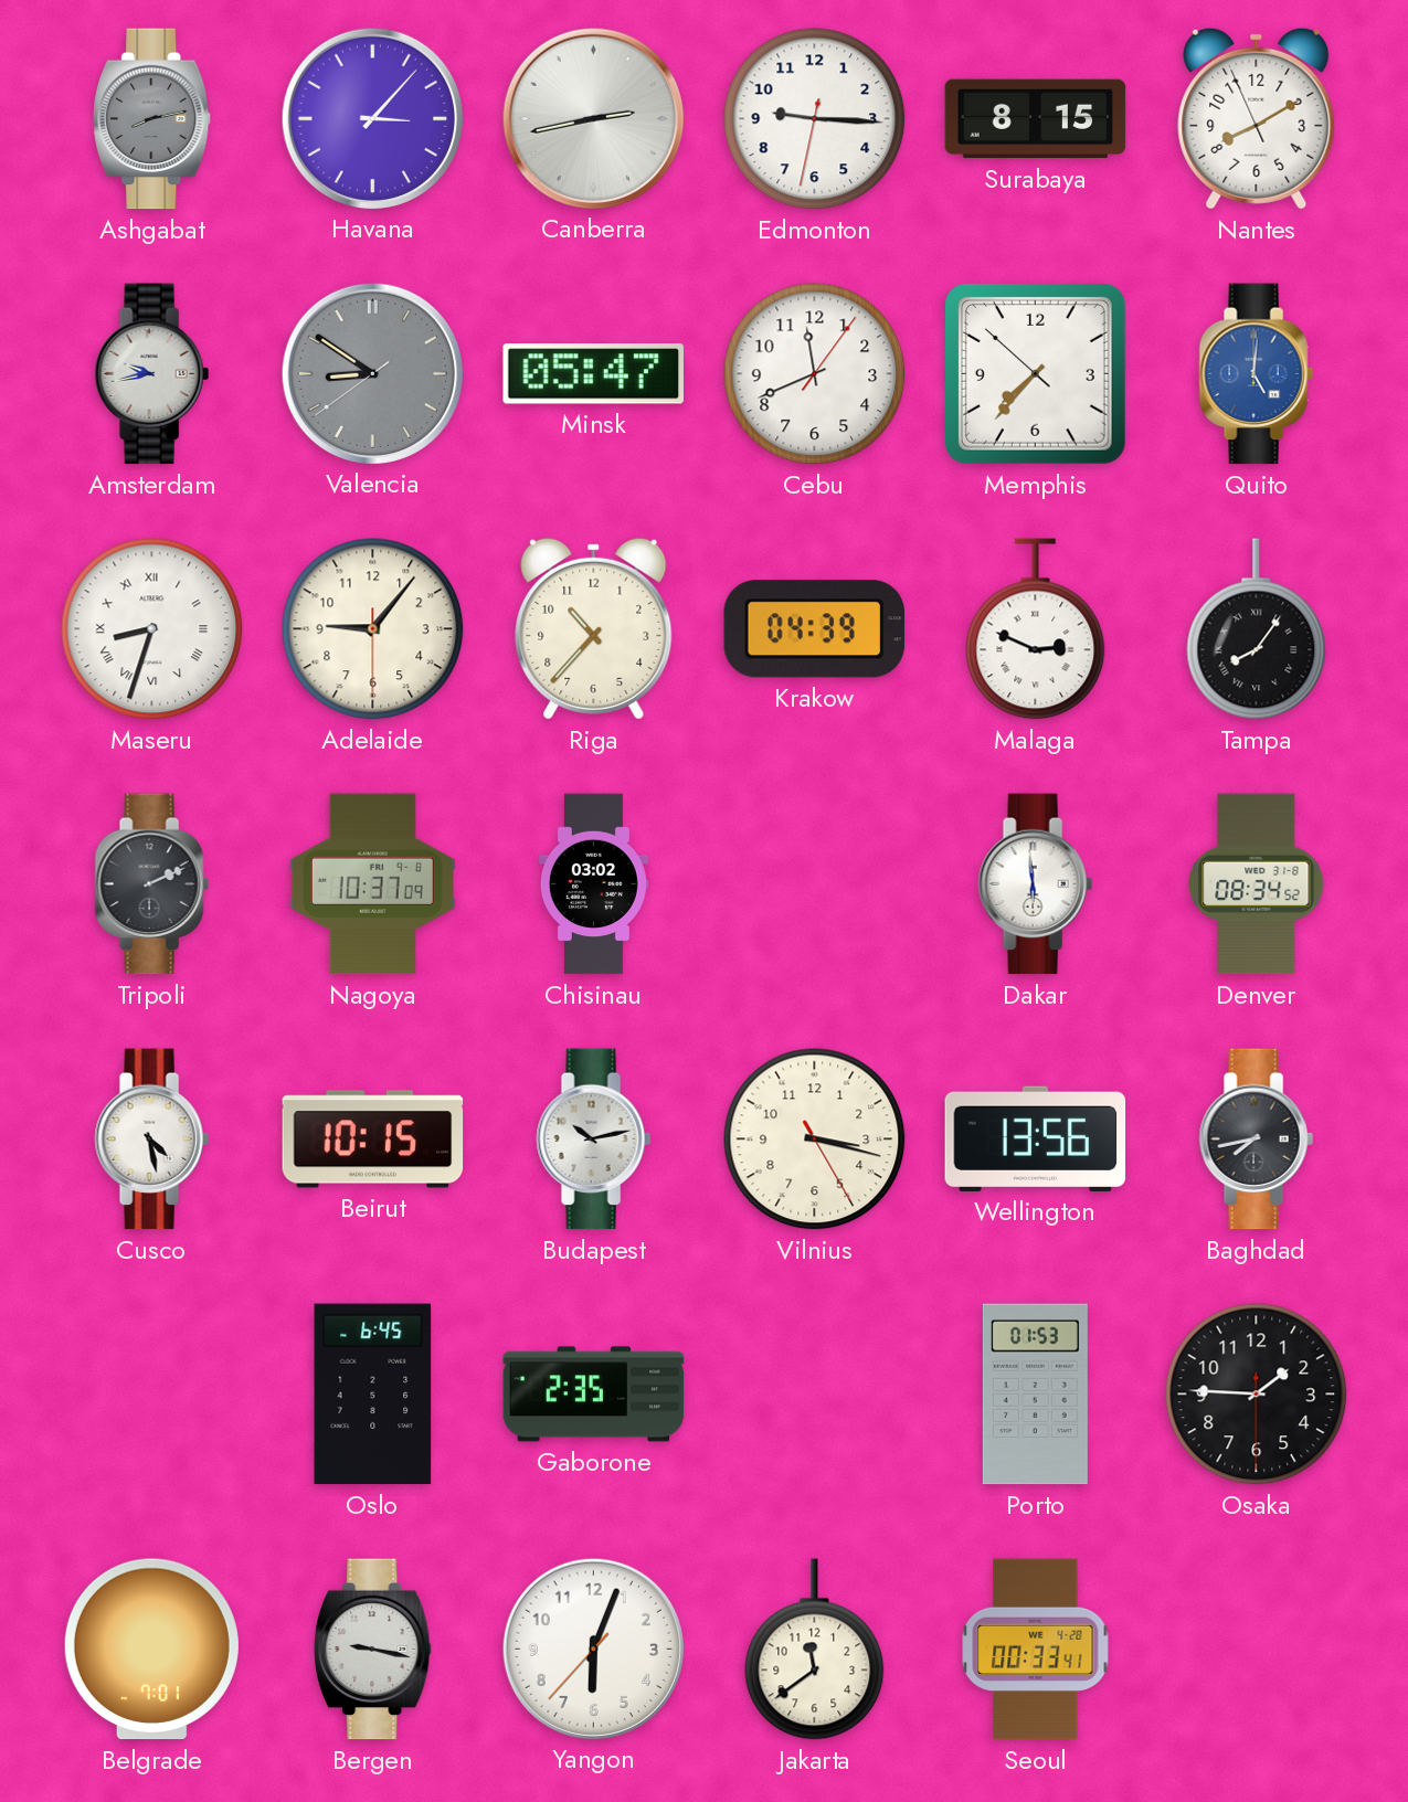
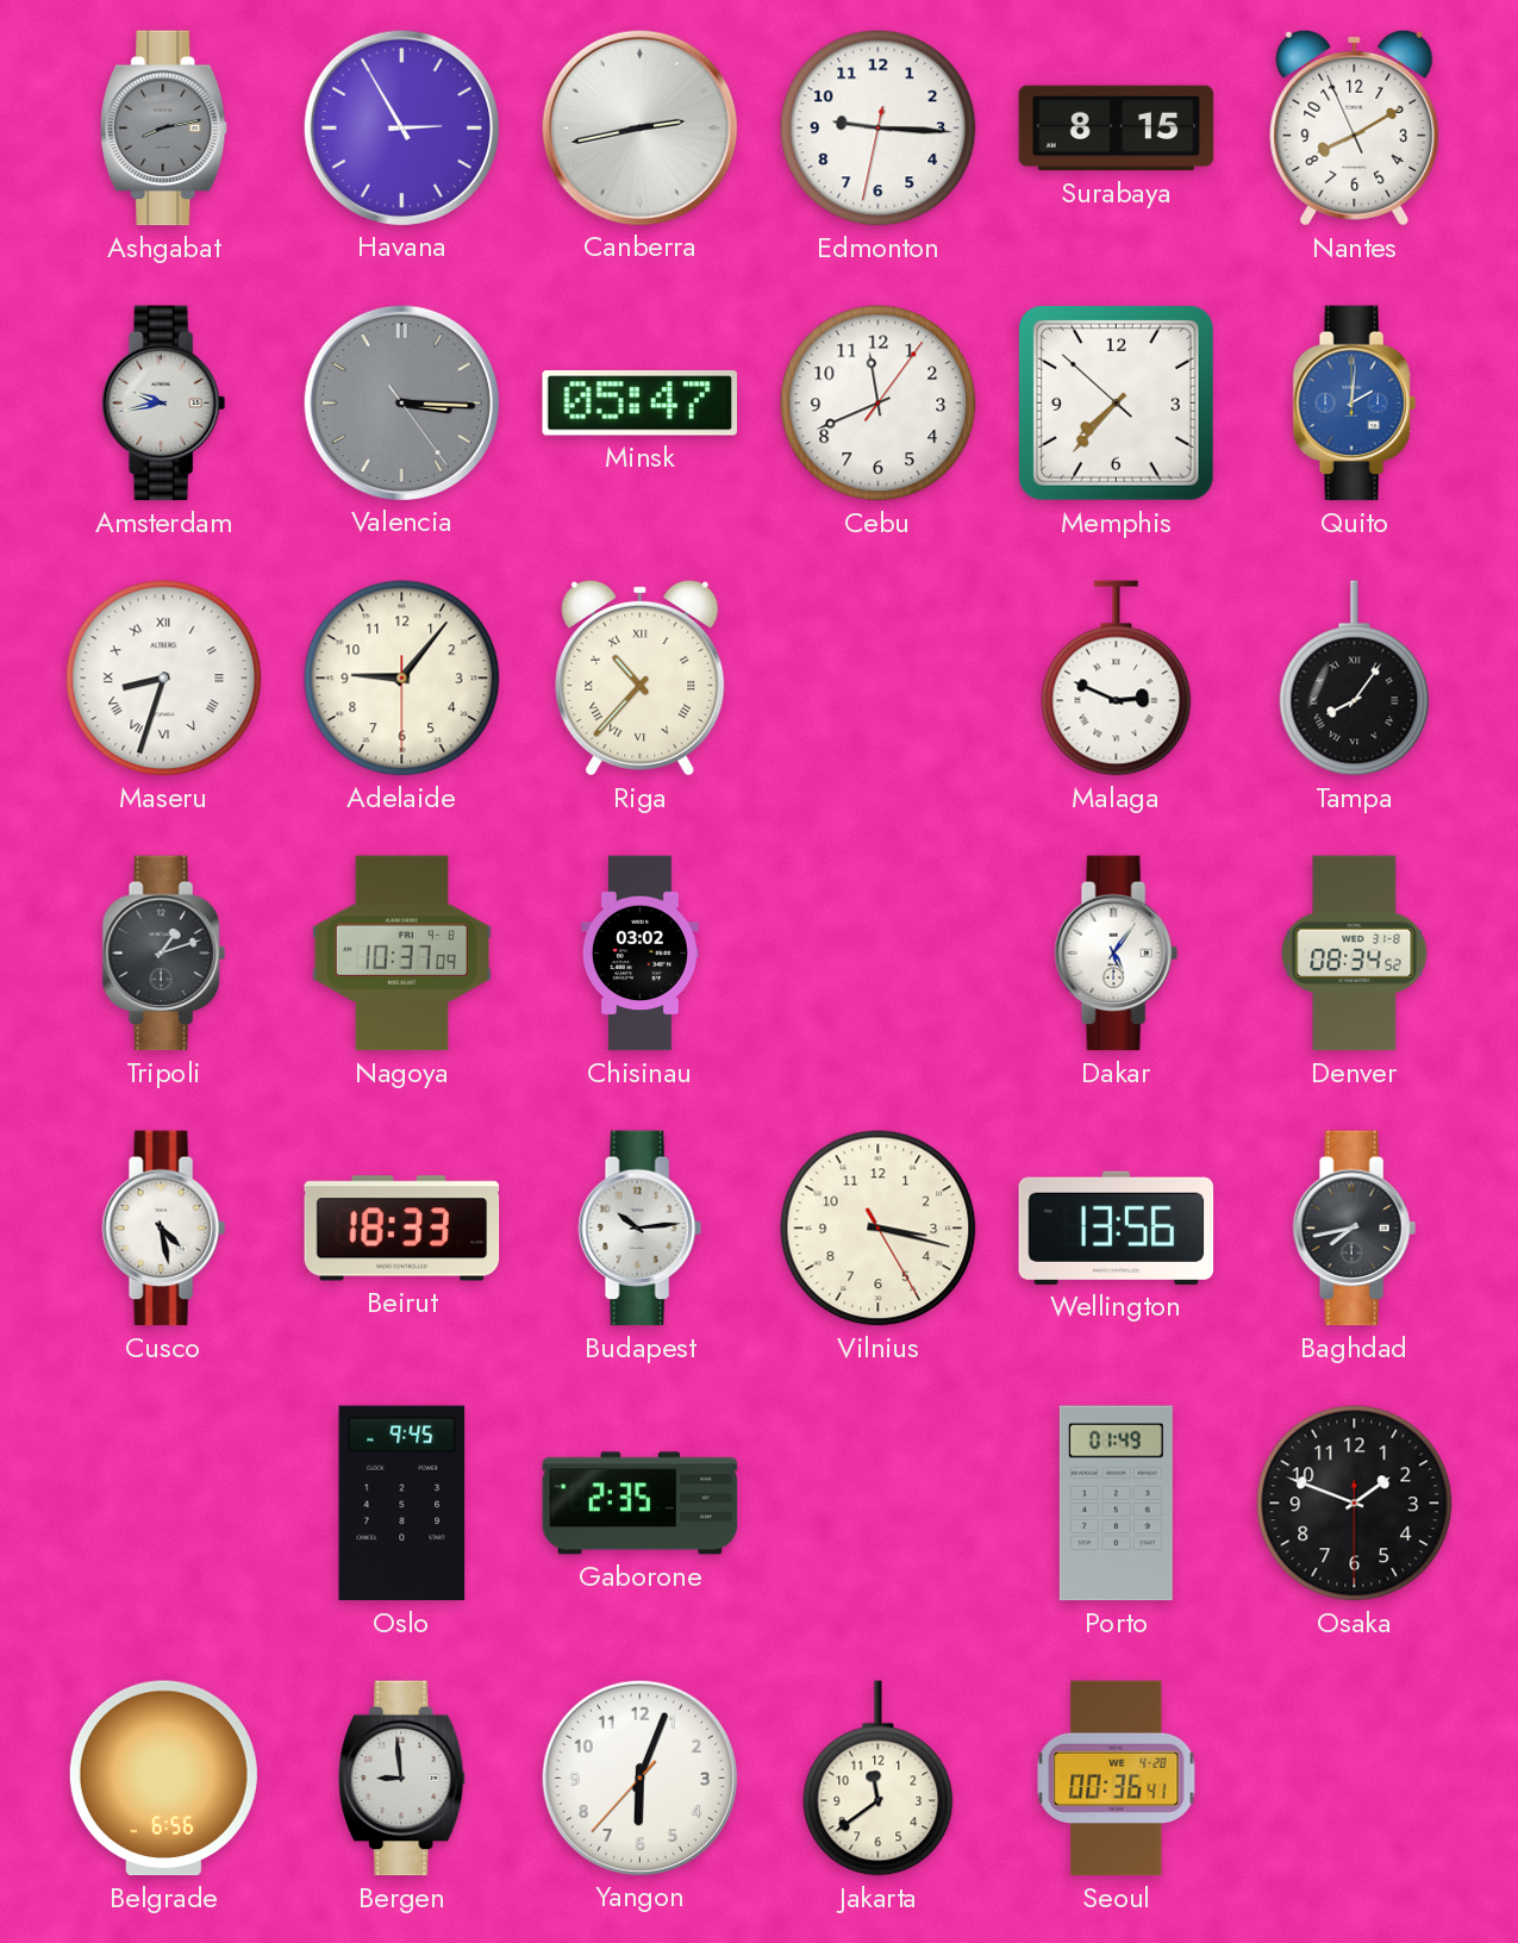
Havana: 3:07 -> 2:55
Valencia: 8:50 -> 3:15
Quito: 5:01 -> 2:01
Riga numerals: Arabic -> Roman
Krakow: 04:39 -> none
Tripoli: 2:11 -> 1:12
Dakar: 5:59 -> 5:06
Beirut: 10:15 -> 18:33
Budapest: 10:13 -> 10:14
Oslo: 6:45 -> 9:45
Porto: 01:53 -> 01:49
Osaka: 1:45 -> 1:48
Belgrade: 7:01 -> 6:56
Bergen: 9:17 -> 8:59
Seoul: 00:33 -> 00:36
